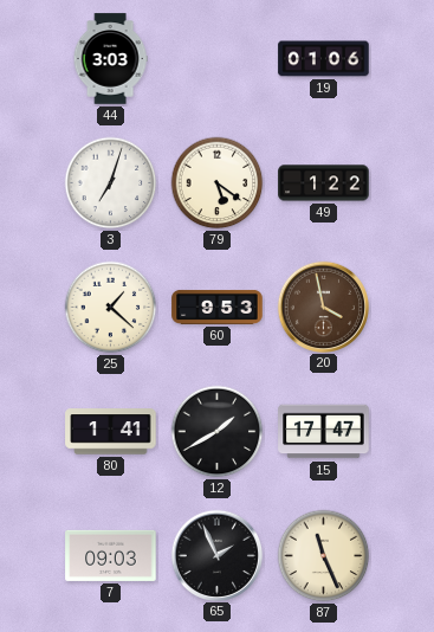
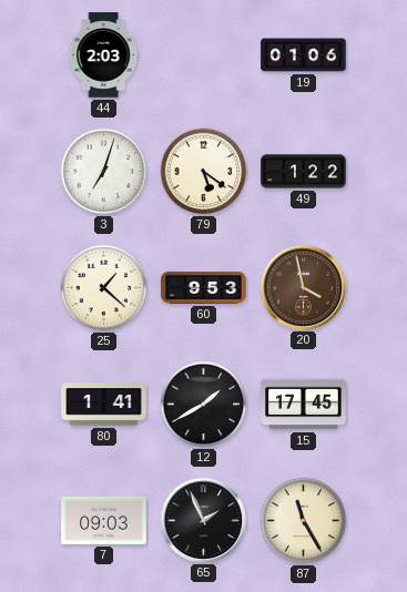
44: 3:03 -> 2:03
15: 17:47 -> 17:45
87: 11:26 -> 11:25
